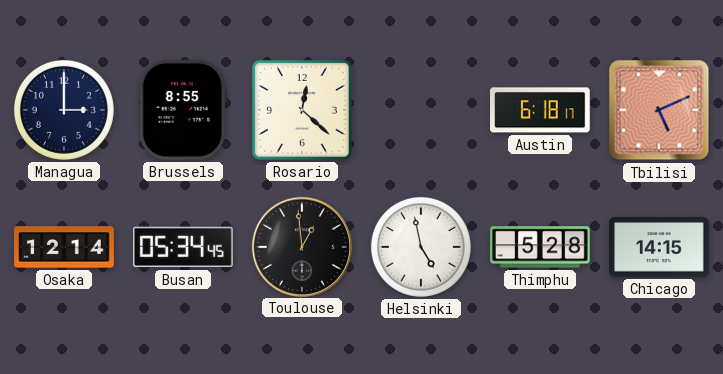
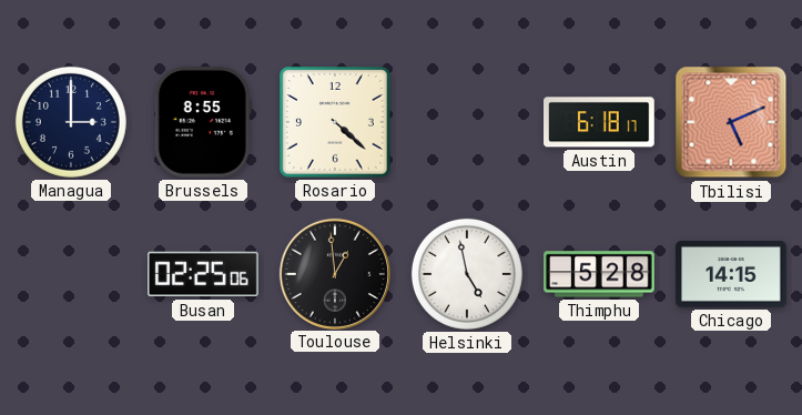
Rosario: 12:22 -> 4:22
Osaka: 12:14 -> none
Busan: 05:34 -> 02:25
